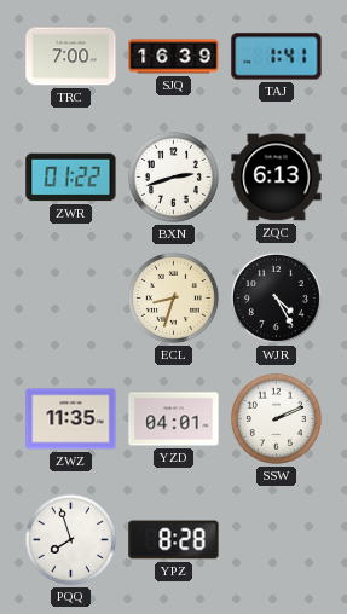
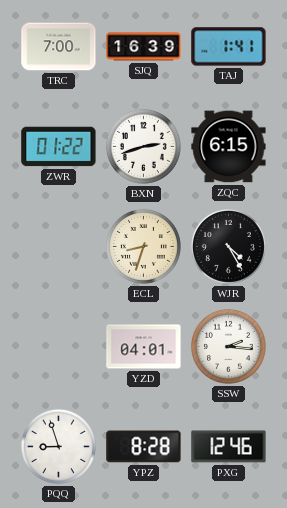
ZQC: 6:13 -> 6:15
ZWZ: 11:35 -> none
SSW: 2:11 -> 2:16
PQQ: 7:57 -> 8:57
PXG: none -> 12:46
